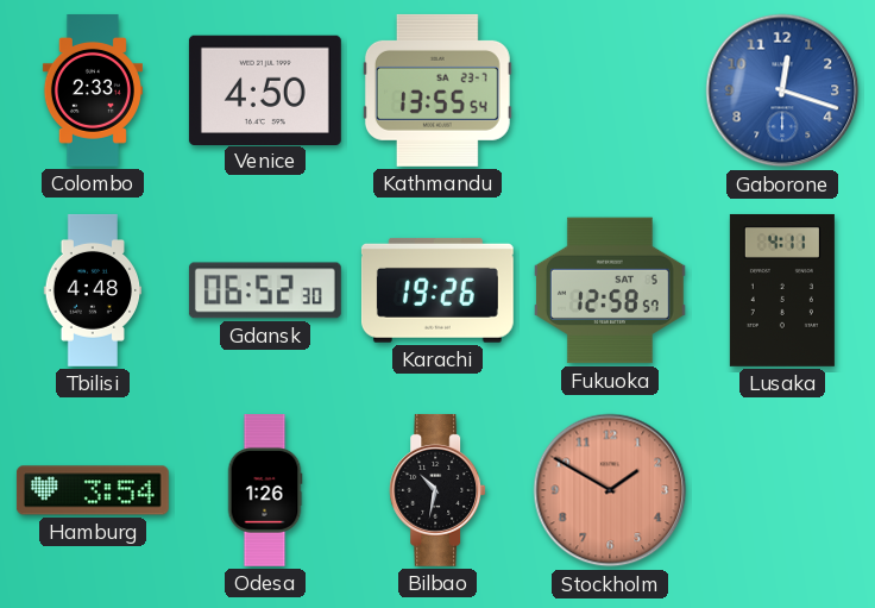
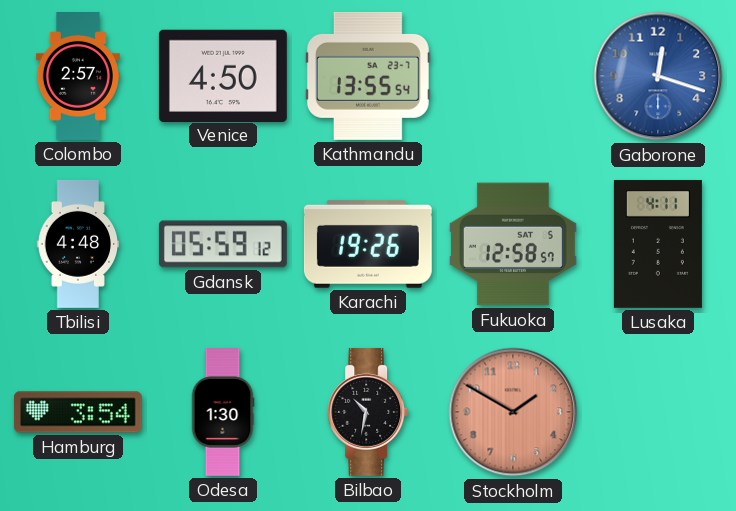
Colombo: 2:33 -> 2:57
Gdansk: 06:52 -> 05:59
Odesa: 1:26 -> 1:30
